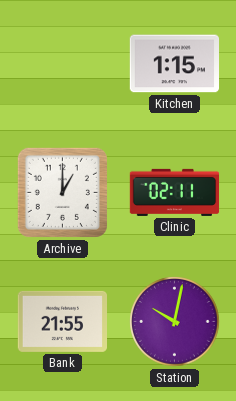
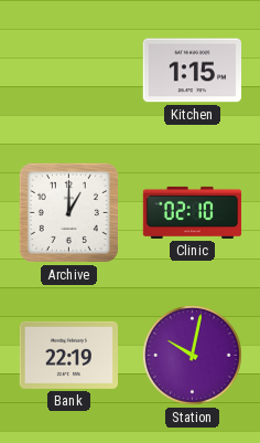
Clinic: 02:11 -> 02:10
Bank: 21:55 -> 22:19
